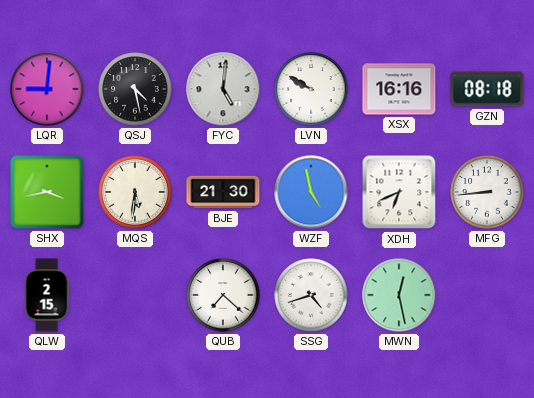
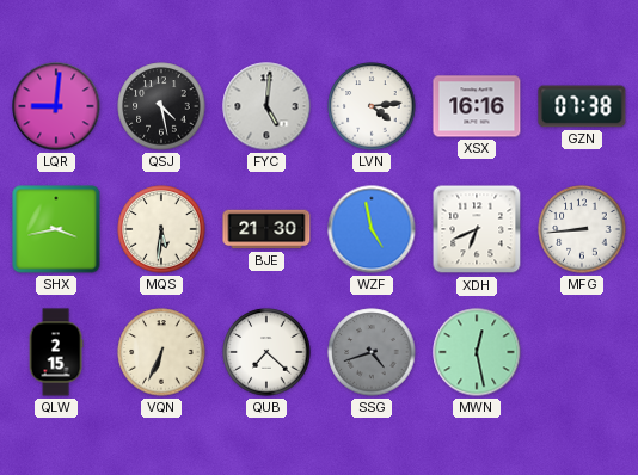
LVN: 9:50 -> 4:14
GZN: 08:18 -> 07:38
VQN: none -> 6:34
SSG dial: white -> grey
